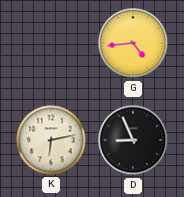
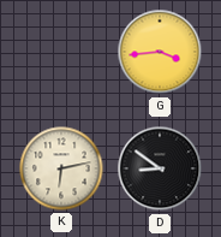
G: 4:44 -> 3:44
D: 8:56 -> 8:51
